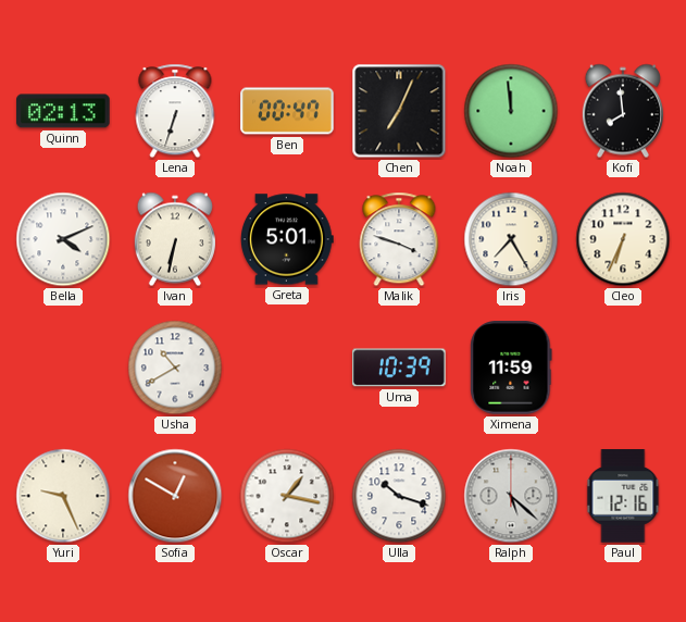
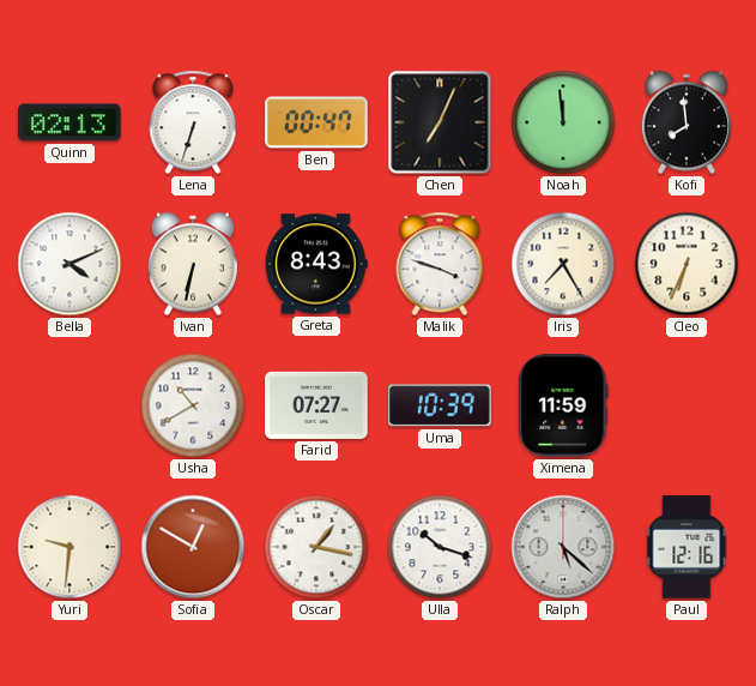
Greta: 5:01 -> 8:43
Farid: none -> 07:27
Yuri: 9:26 -> 9:31
